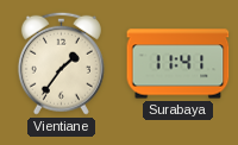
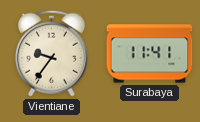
Vientiane: 1:36 -> 9:36
